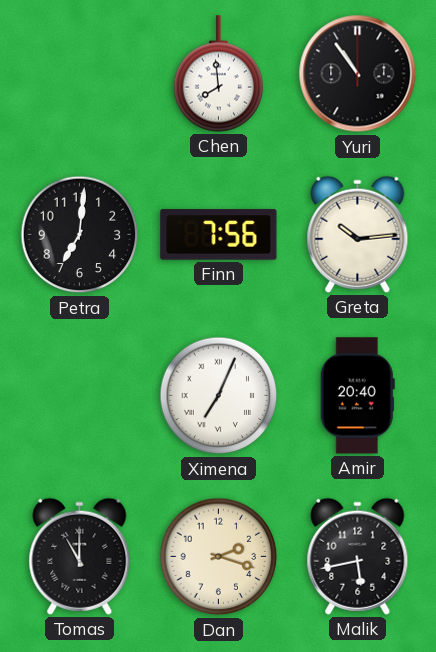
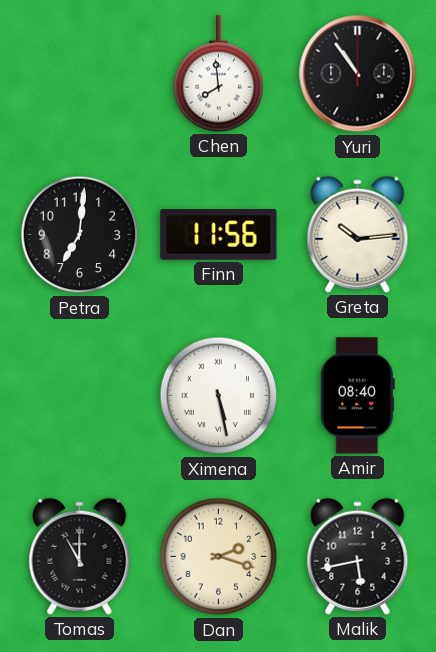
Finn: 7:56 -> 11:56
Ximena: 7:04 -> 5:28
Amir: 20:40 -> 08:40
